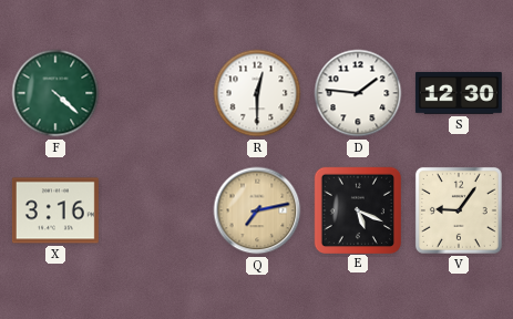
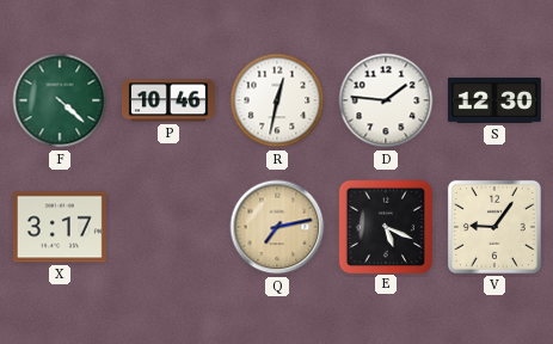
P: none -> 10:46
R: 12:30 -> 12:32
X: 3:16 -> 3:17
